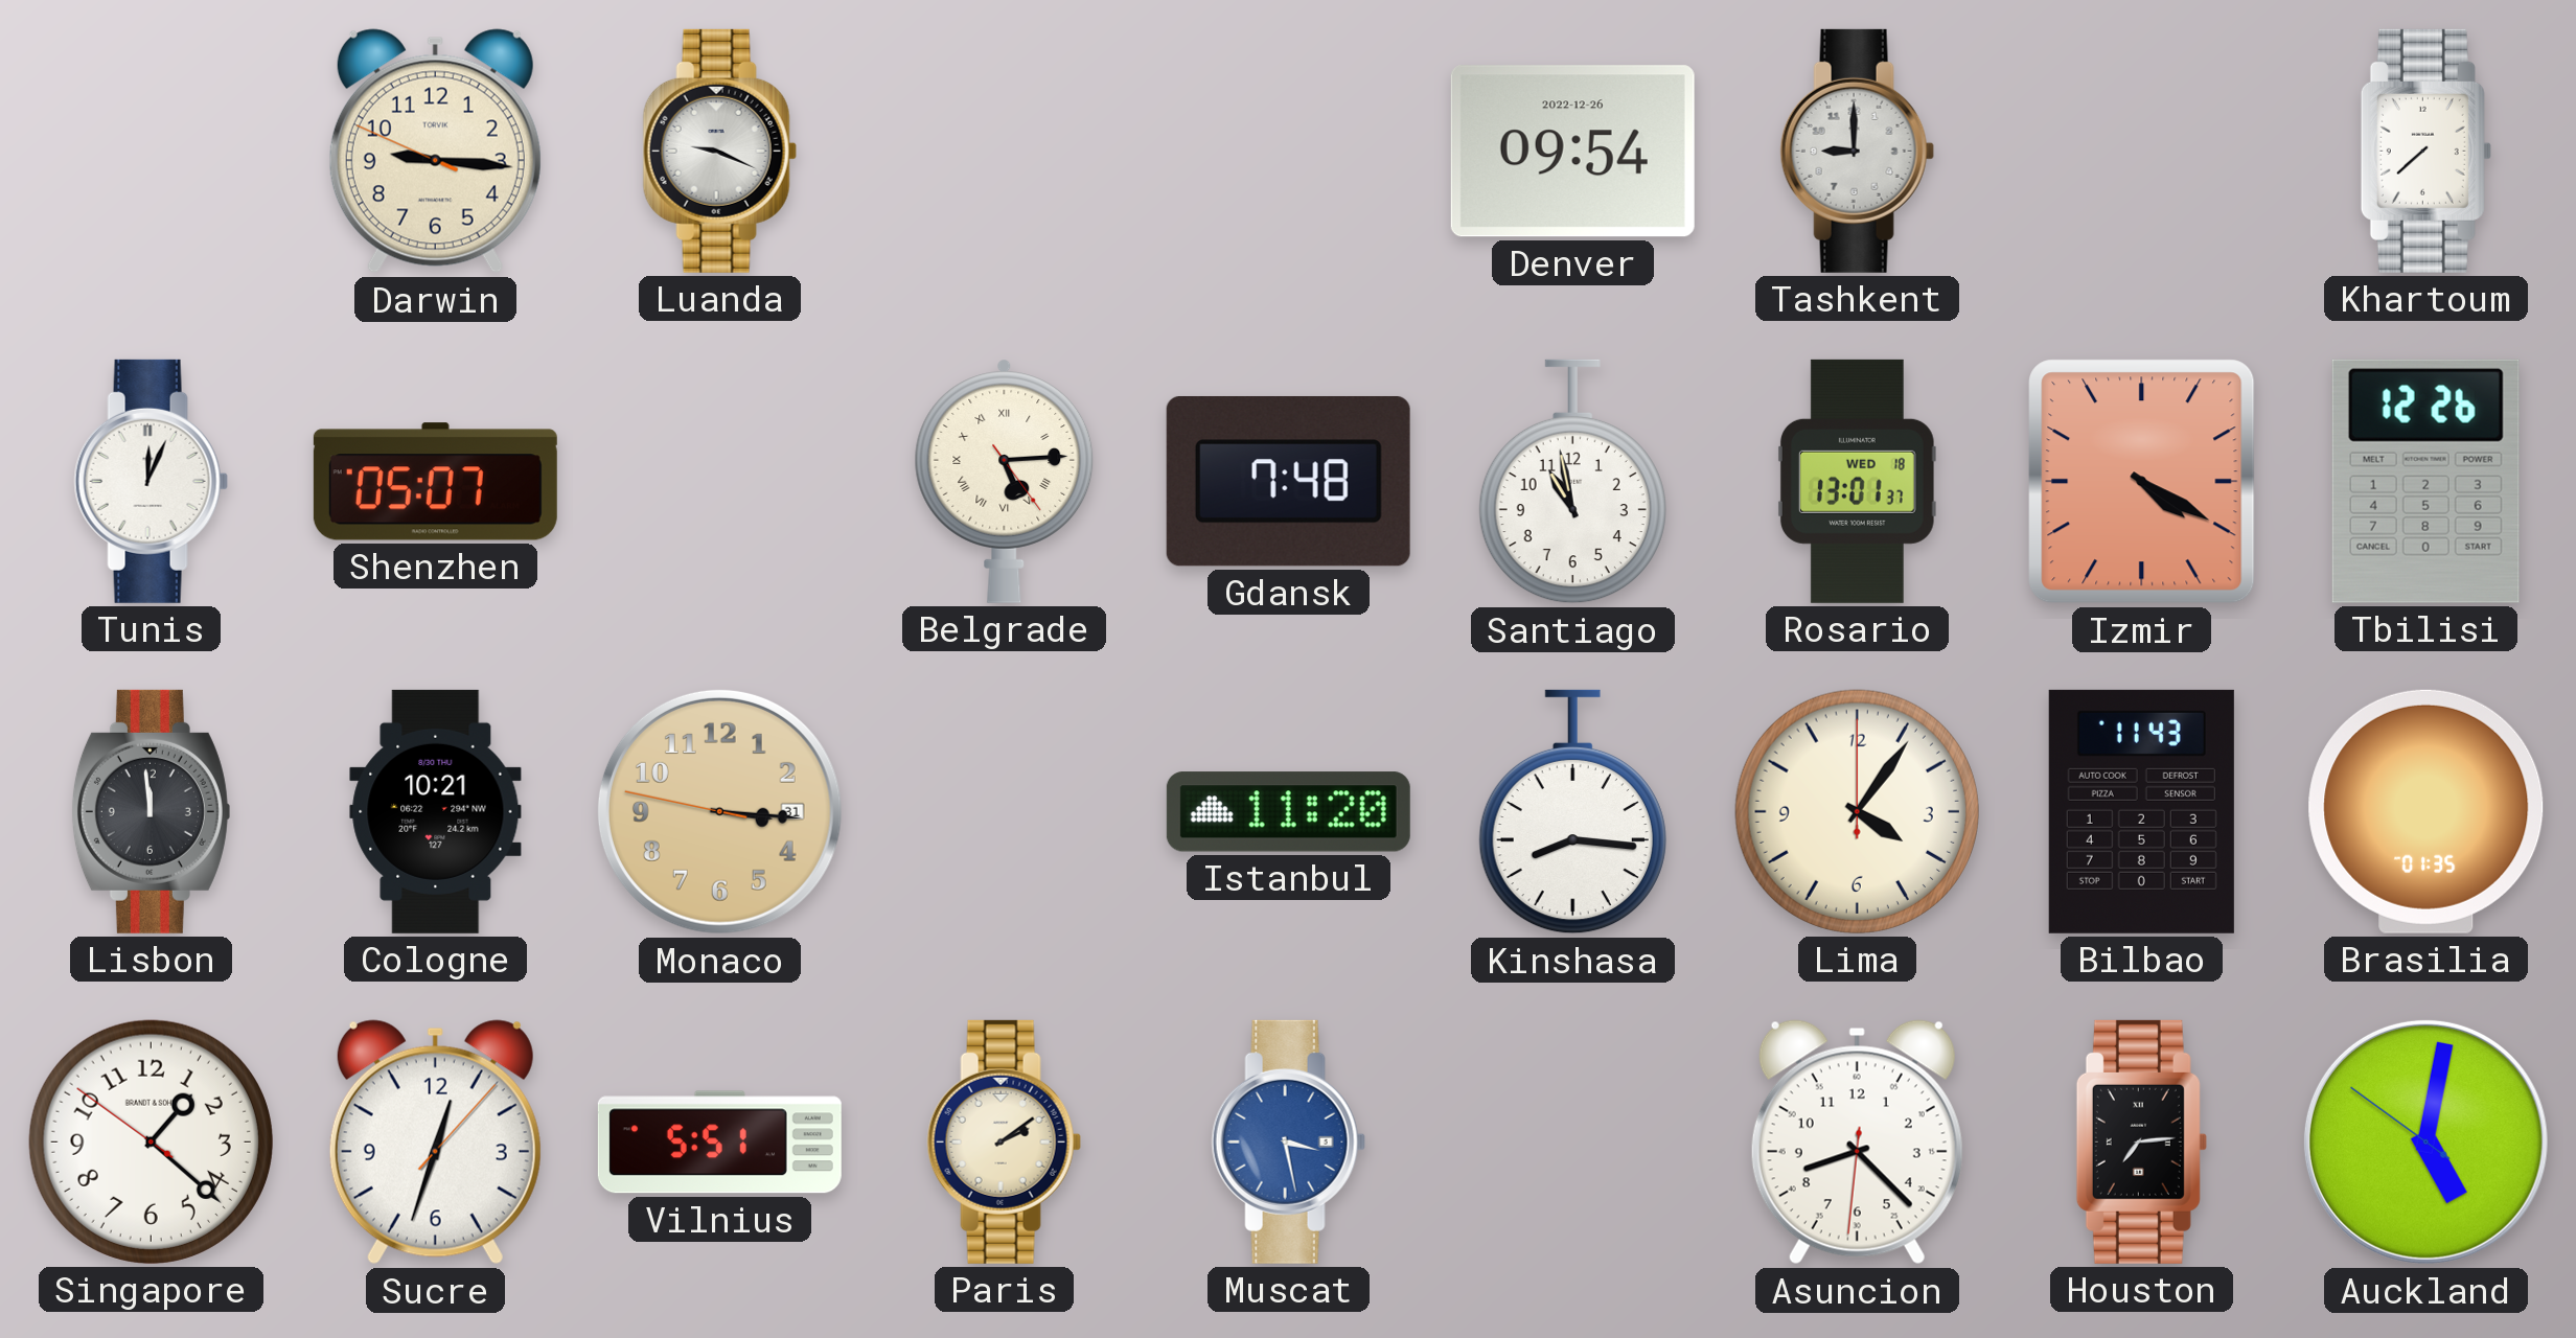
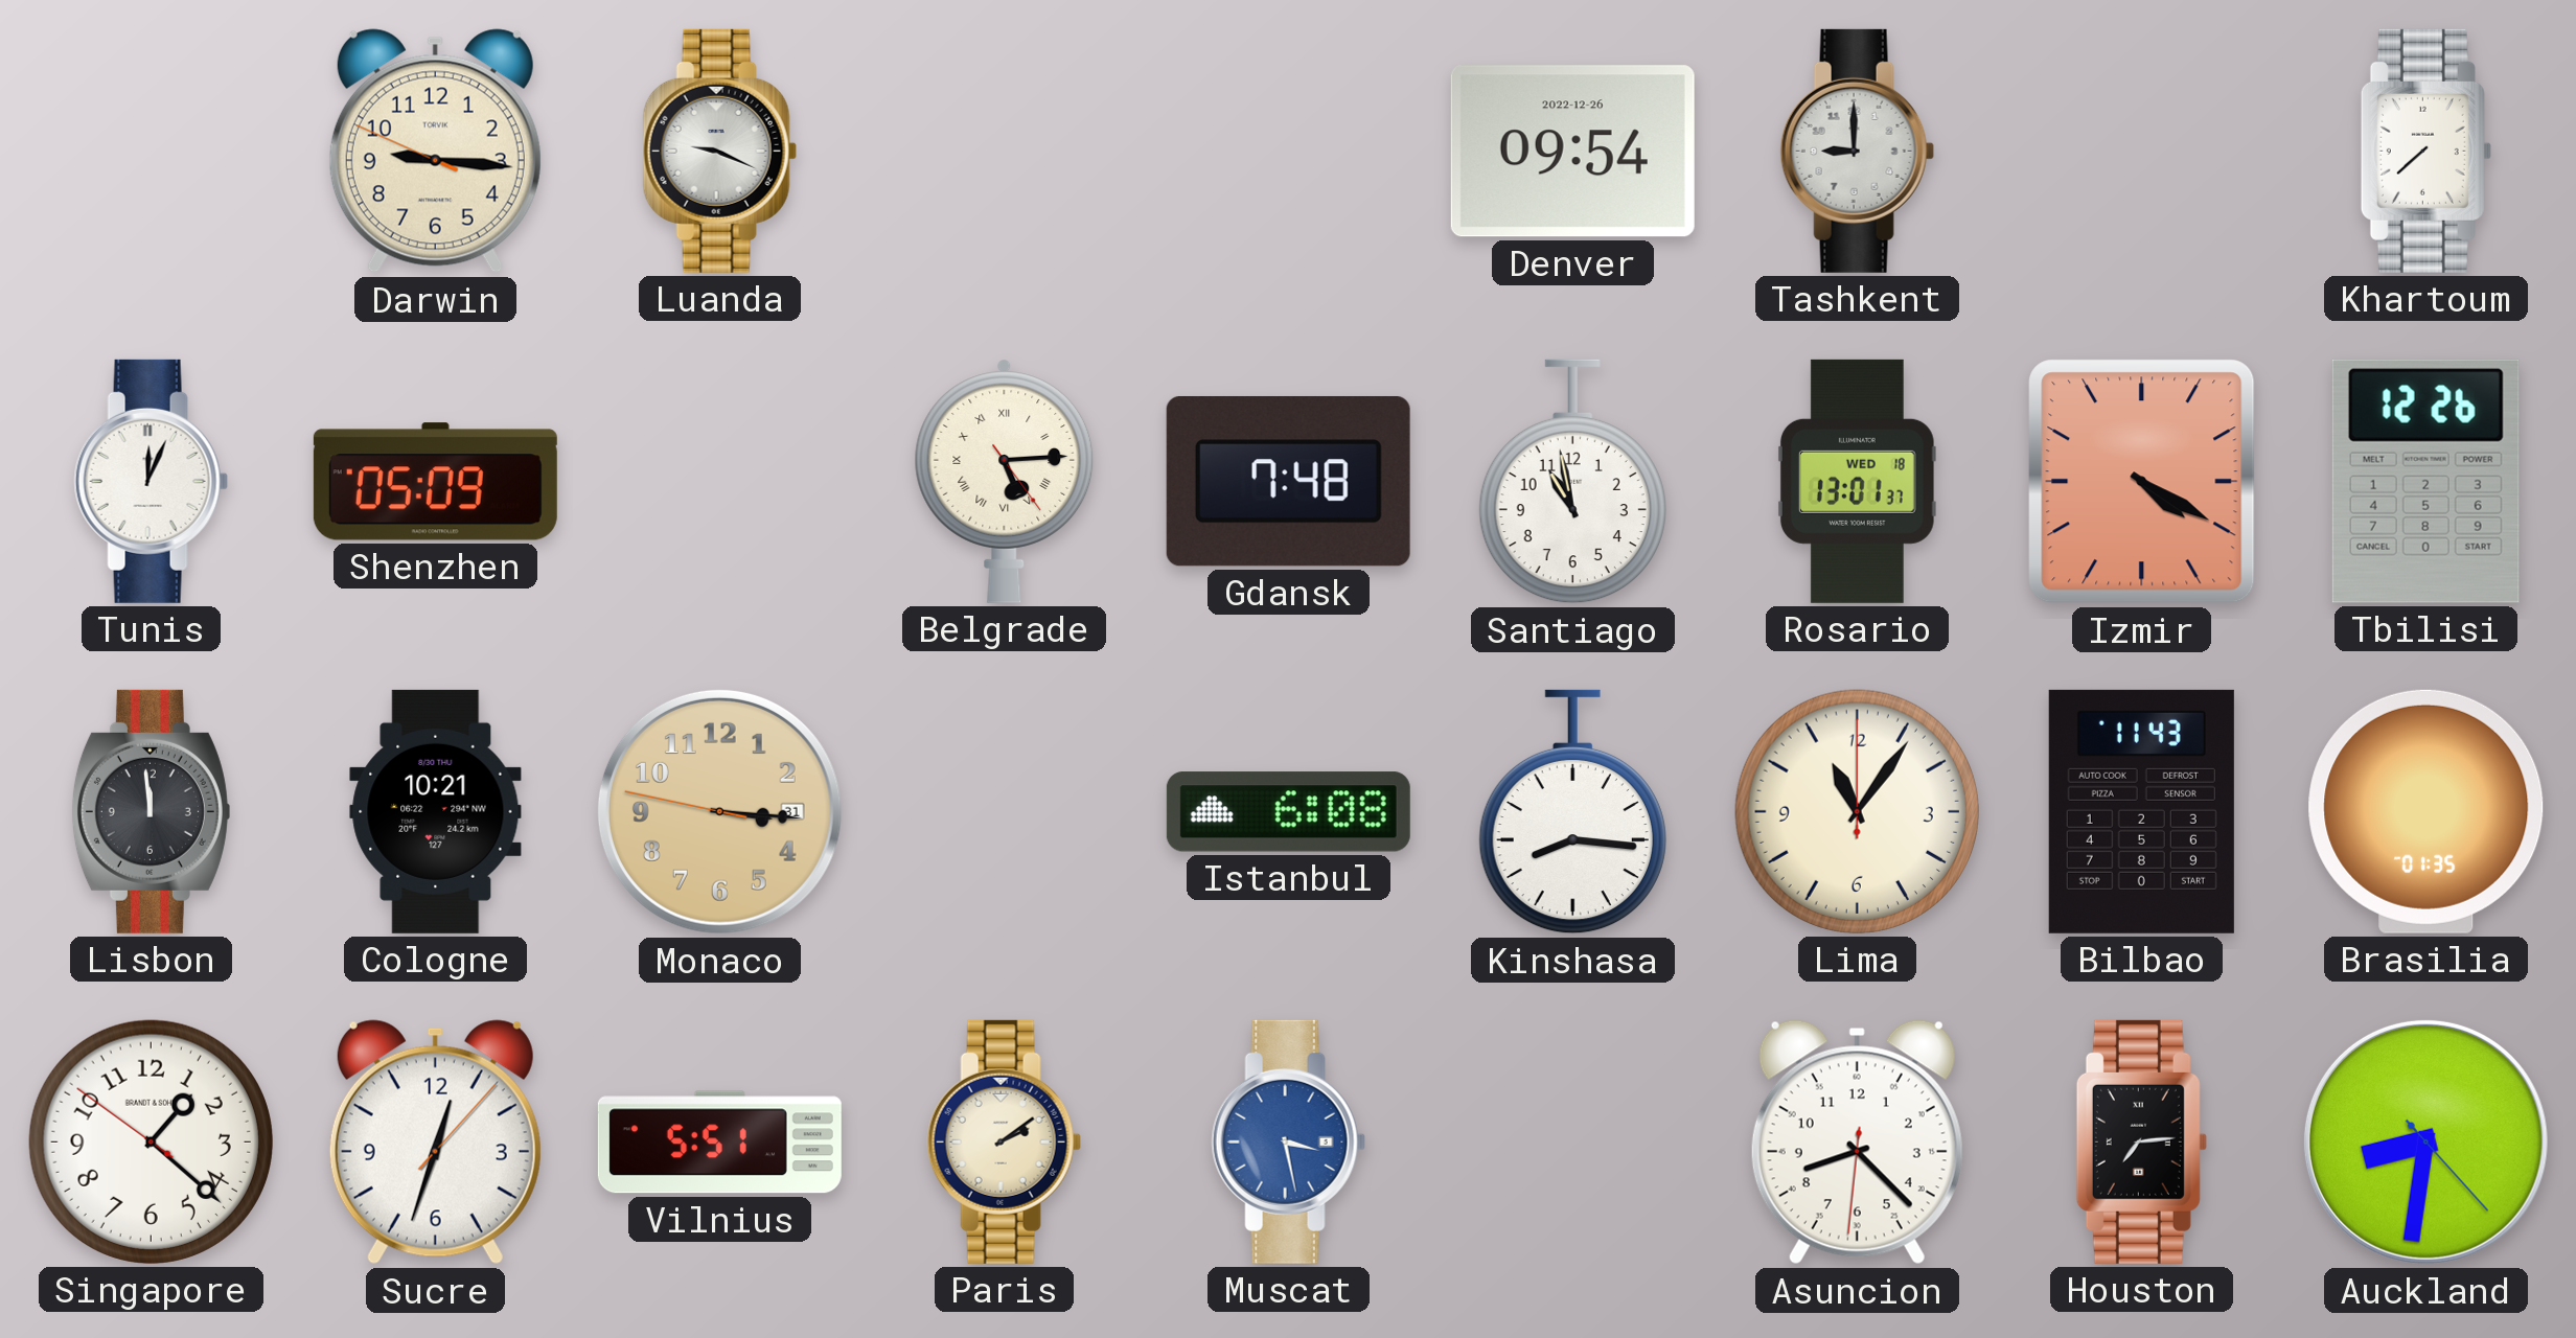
Shenzhen: 05:07 -> 05:09
Istanbul: 11:20 -> 6:08
Lima: 4:06 -> 11:06
Auckland: 5:01 -> 8:31
